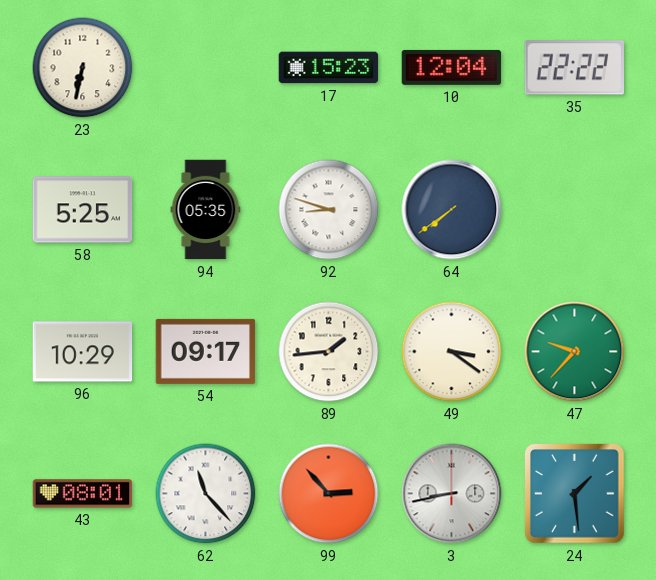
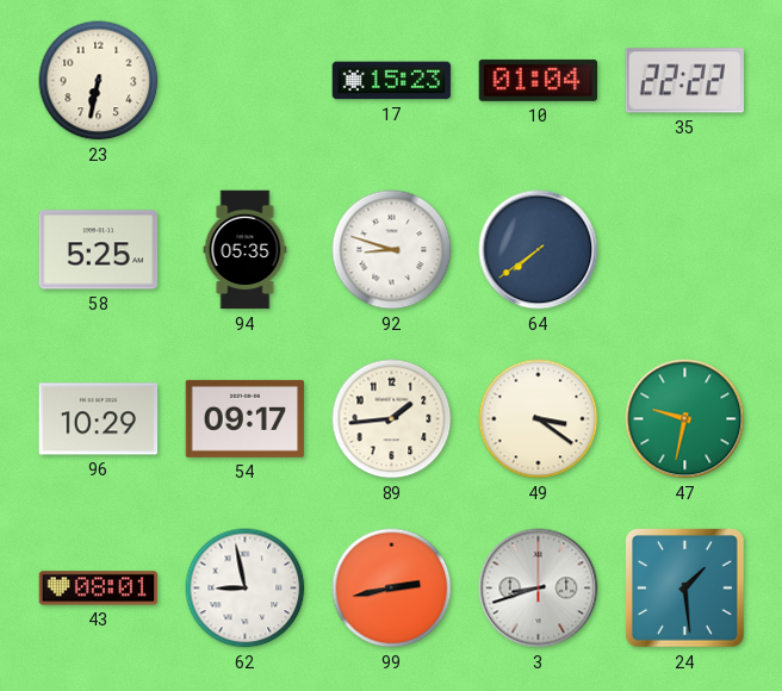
10: 12:04 -> 01:04
47: 9:37 -> 9:32
62: 11:23 -> 8:58
99: 2:53 -> 2:43
3: 8:43 -> 8:42
